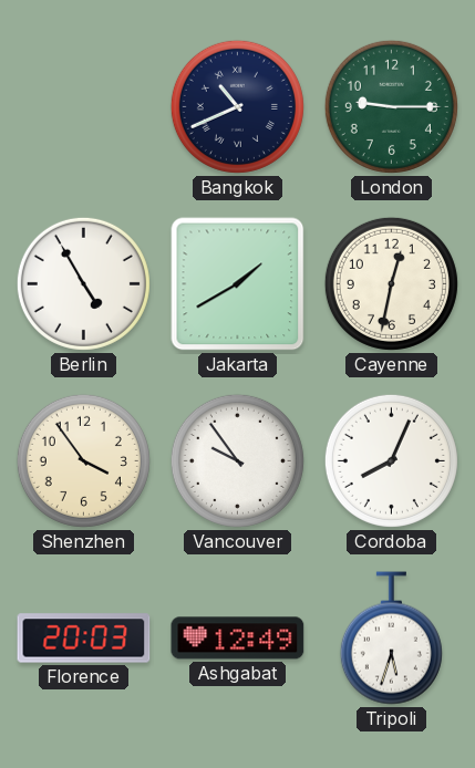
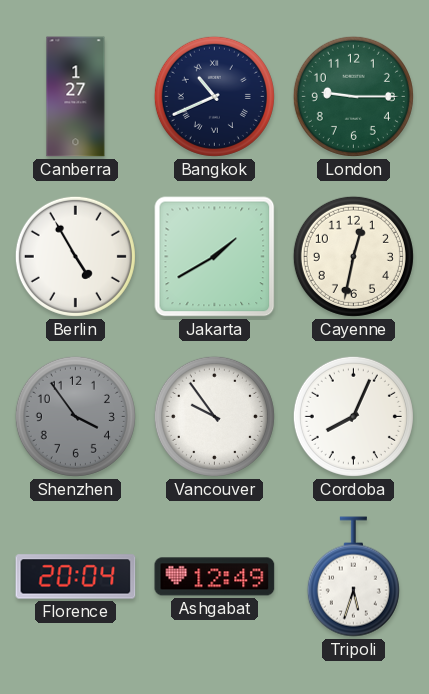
Canberra: none -> 1:27
Shenzhen dial: cream -> grey
Florence: 20:03 -> 20:04
